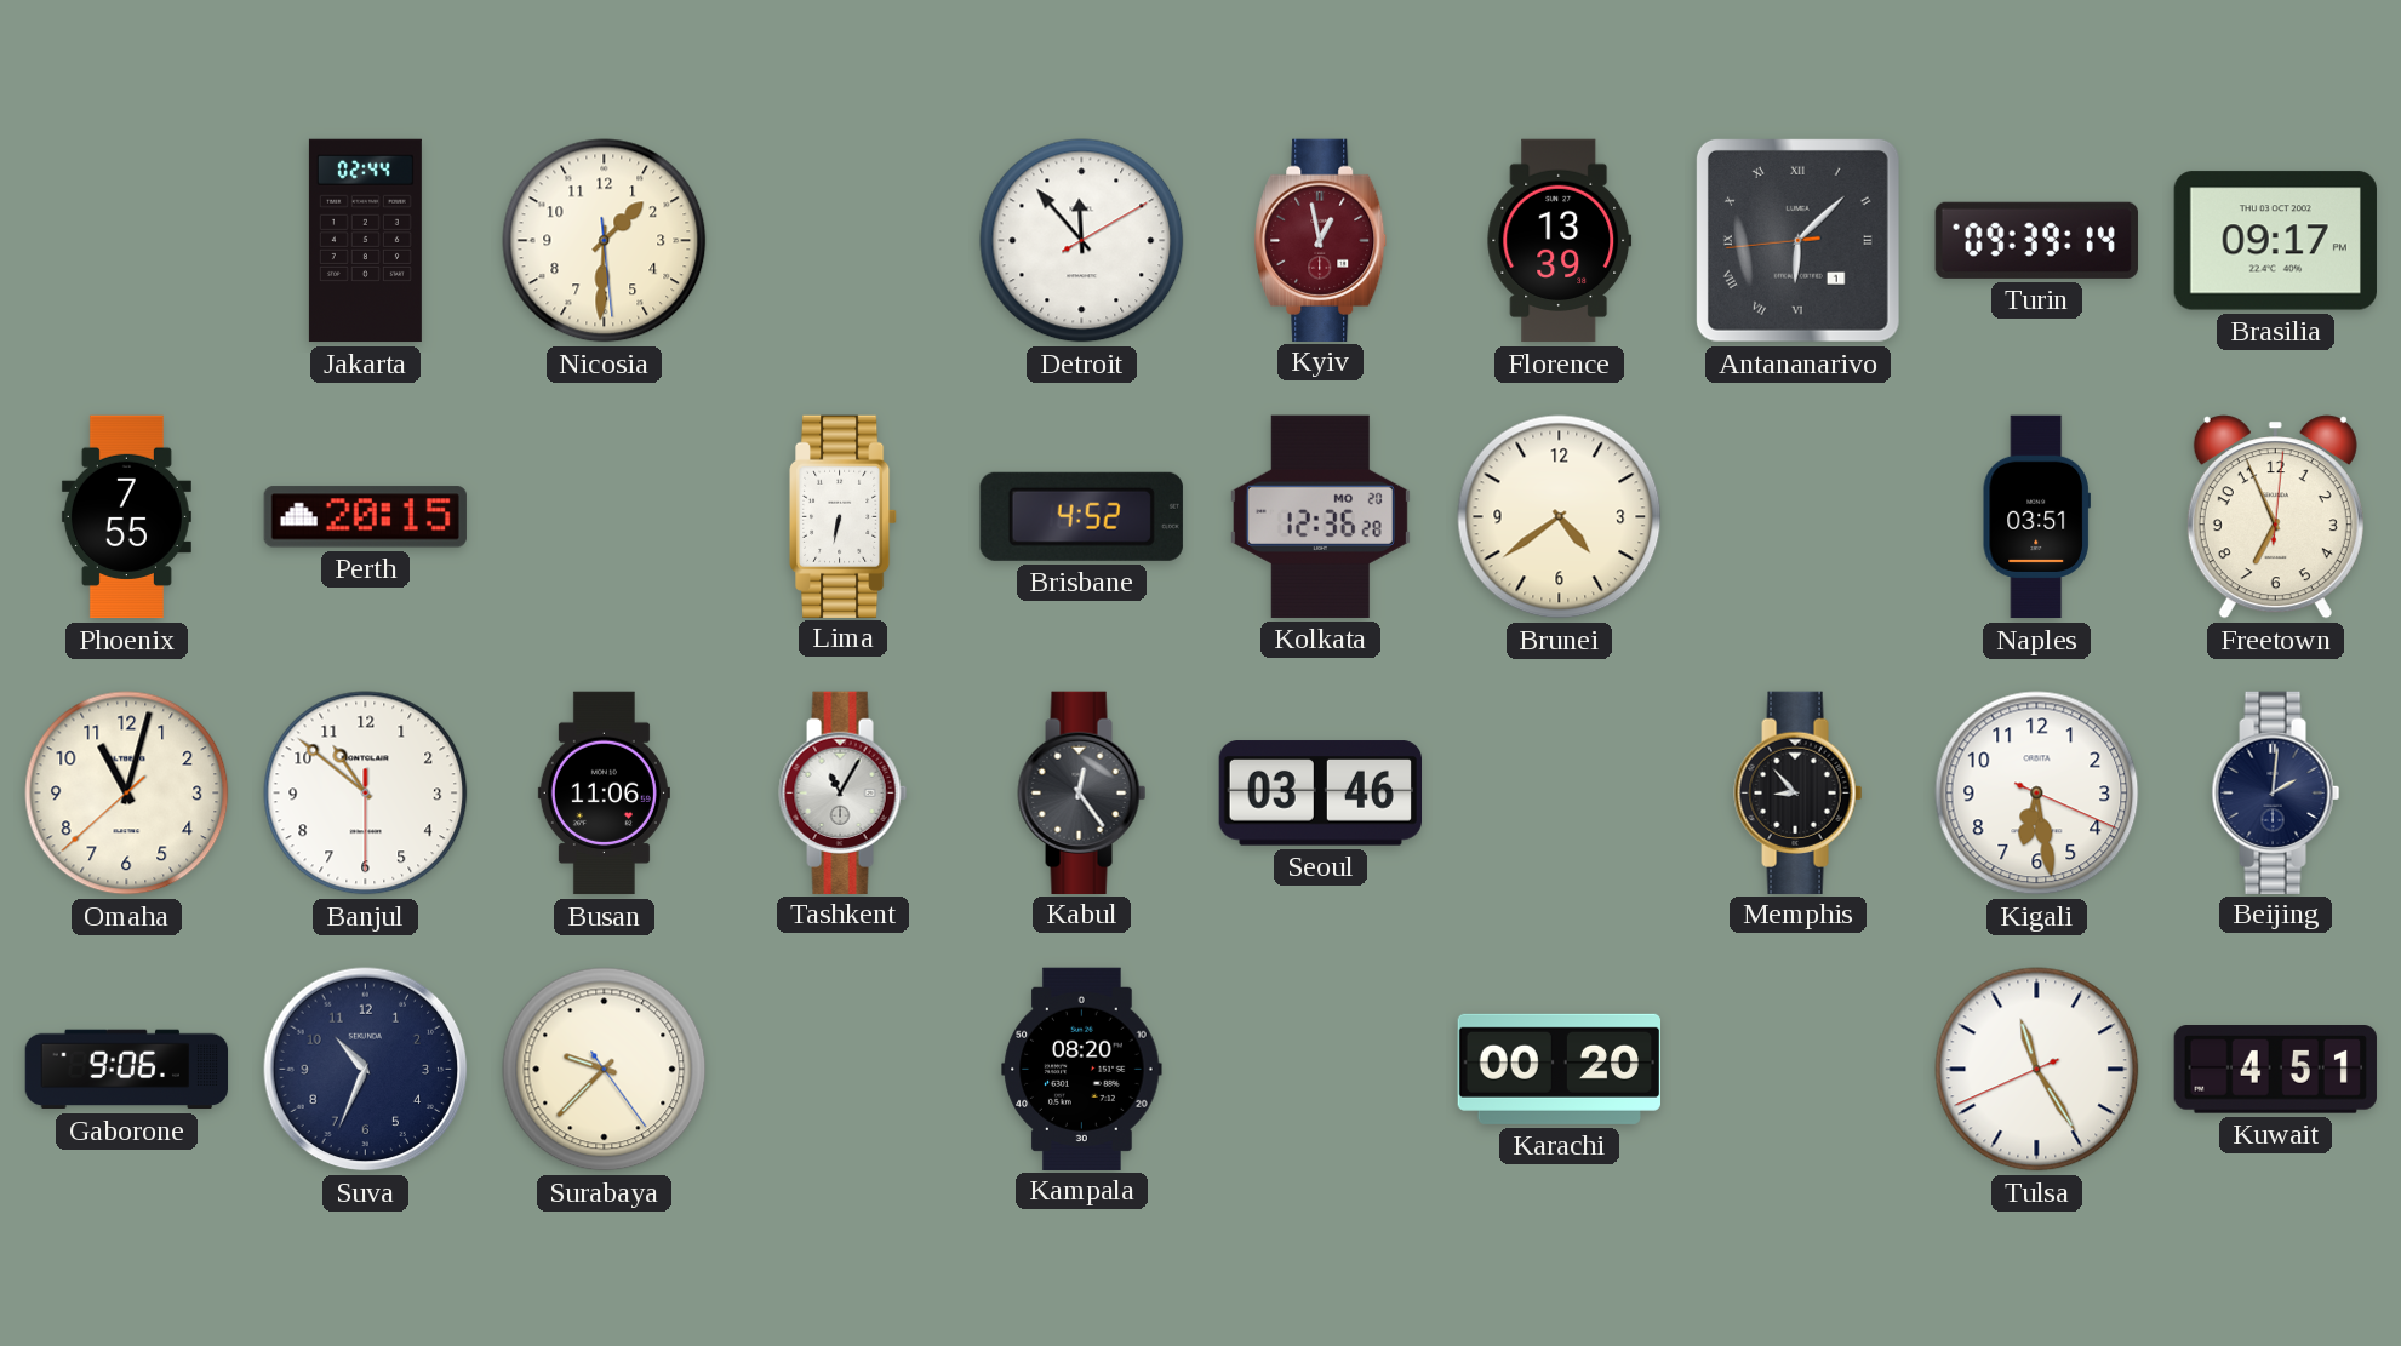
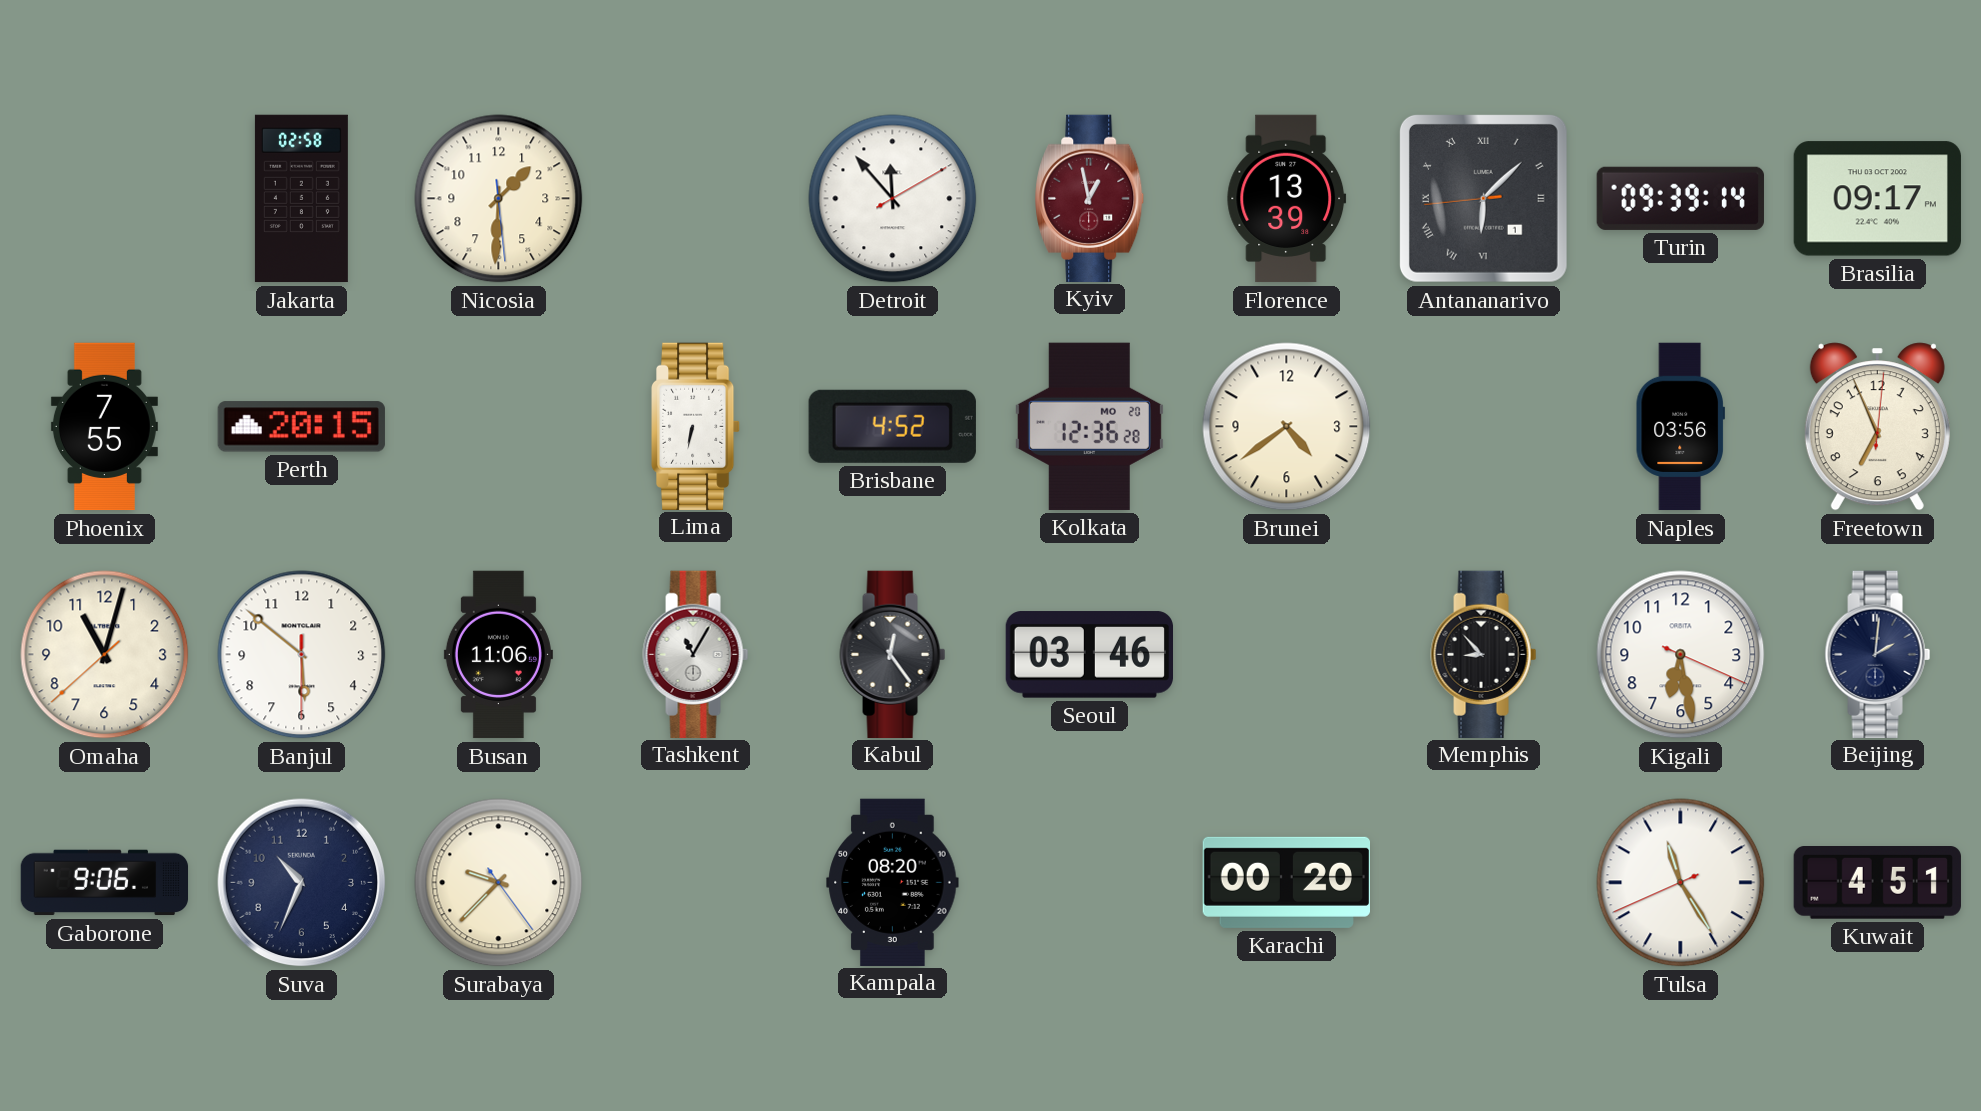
Jakarta: 02:44 -> 02:58
Naples: 03:51 -> 03:56
Banjul: 10:51 -> 5:51
